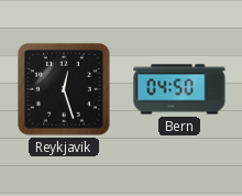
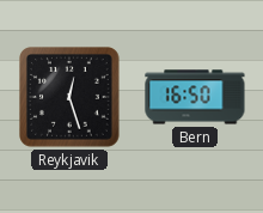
Bern: 04:50 -> 16:50
